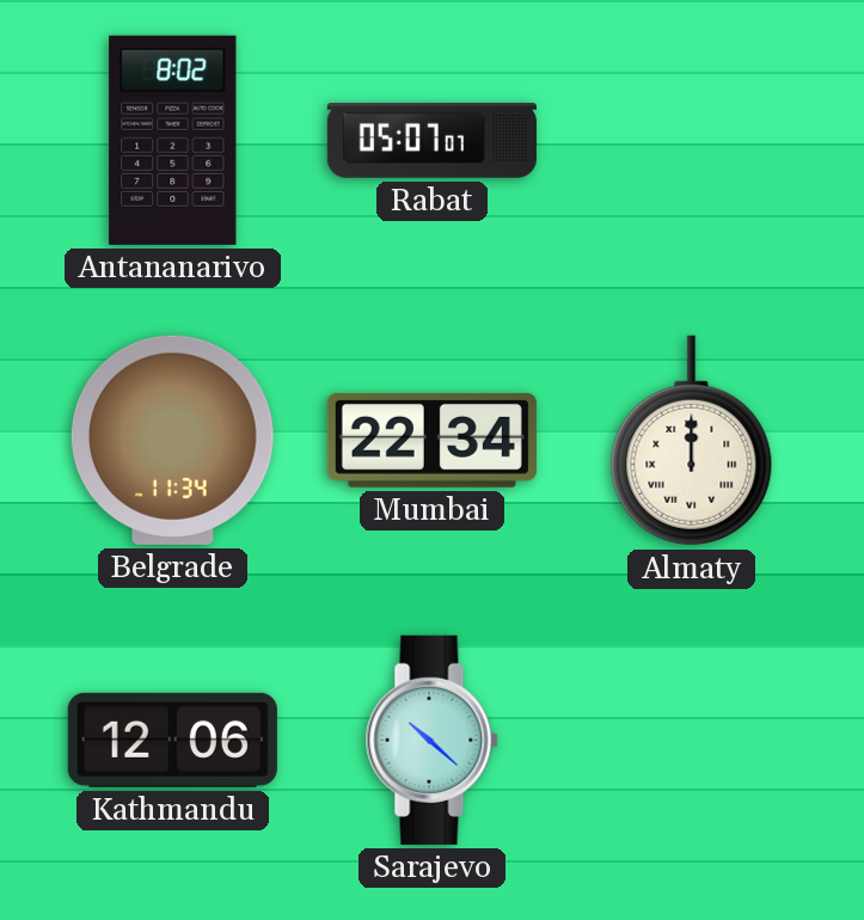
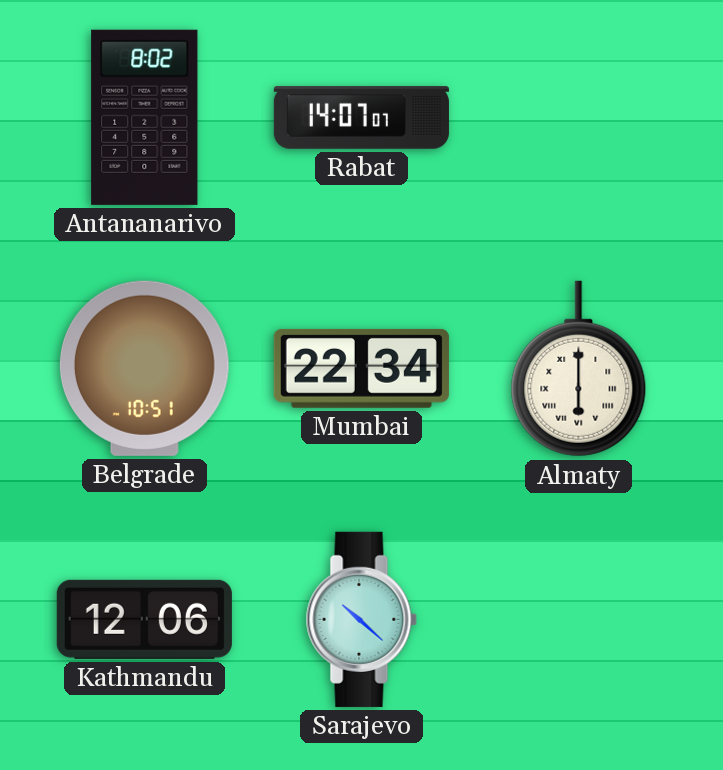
Rabat: 05:07 -> 14:07
Belgrade: 11:34 -> 10:51
Almaty: 12:00 -> 6:00
